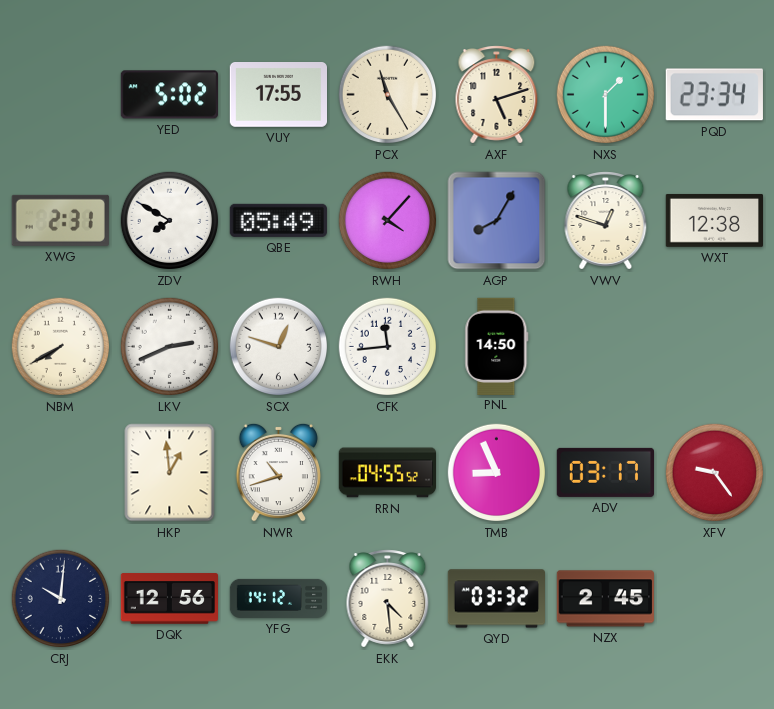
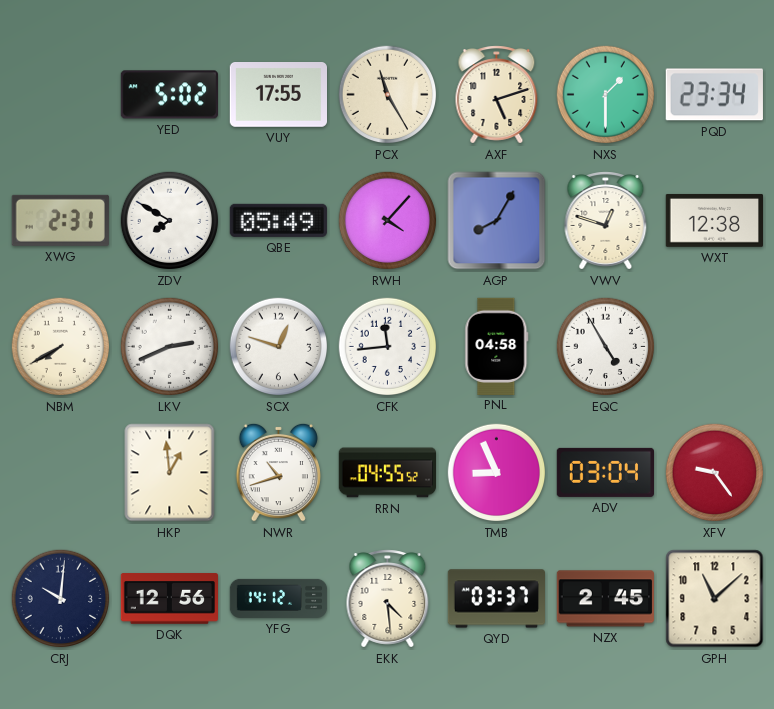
PNL: 14:50 -> 04:58
EQC: none -> 4:55
ADV: 03:17 -> 03:04
QYD: 03:32 -> 03:37
GPH: none -> 11:08
